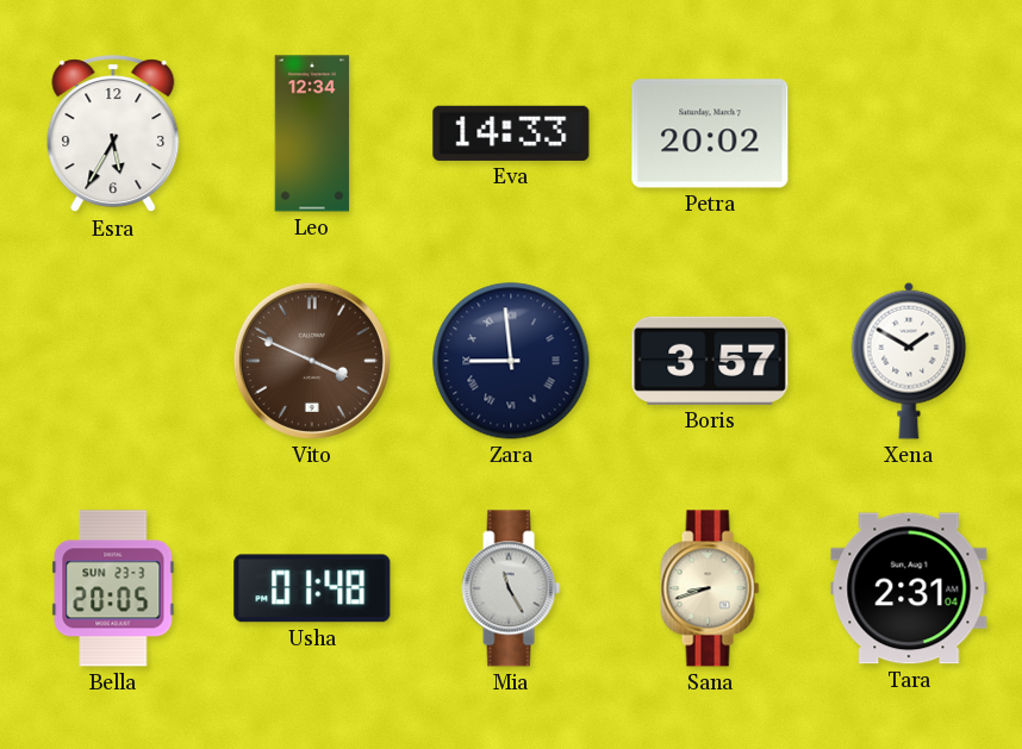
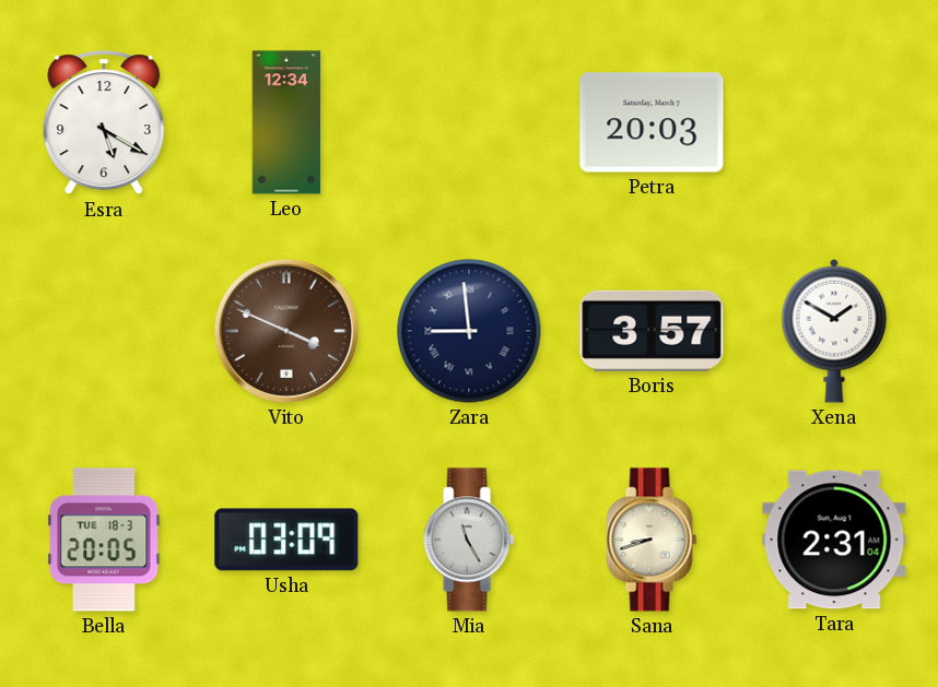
Esra: 5:35 -> 5:20
Eva: 14:33 -> none
Petra: 20:02 -> 20:03
Bella date: SUN 23-3 -> TUE 18-3
Usha: 01:48 -> 03:09
